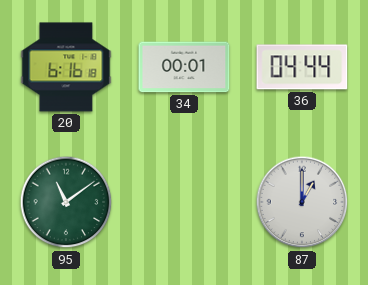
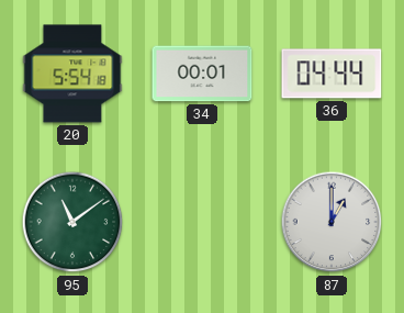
20: 6:16 -> 5:54
